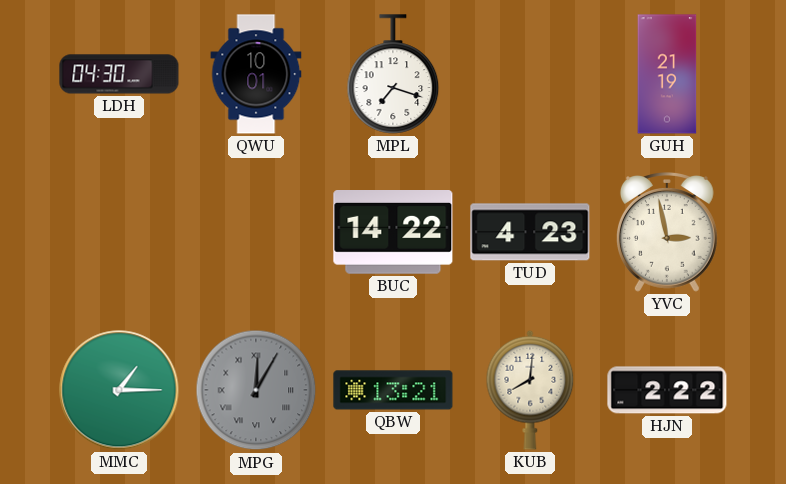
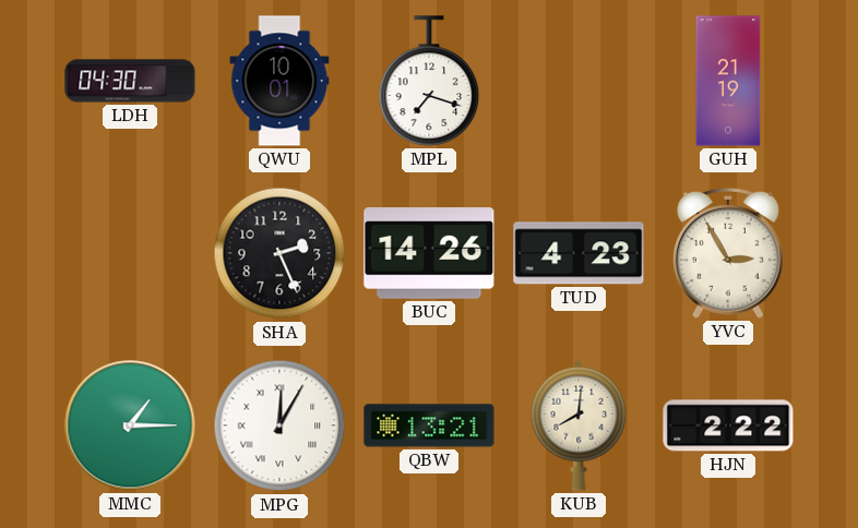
SHA: none -> 2:26
BUC: 14:22 -> 14:26
YVC: 2:58 -> 2:55
MPG dial: grey -> white
